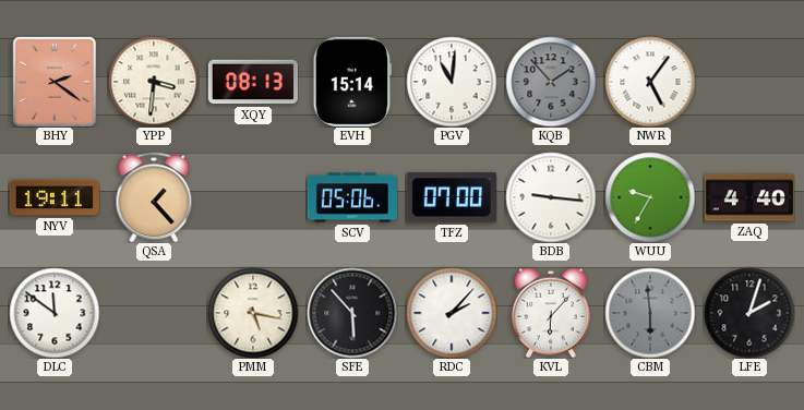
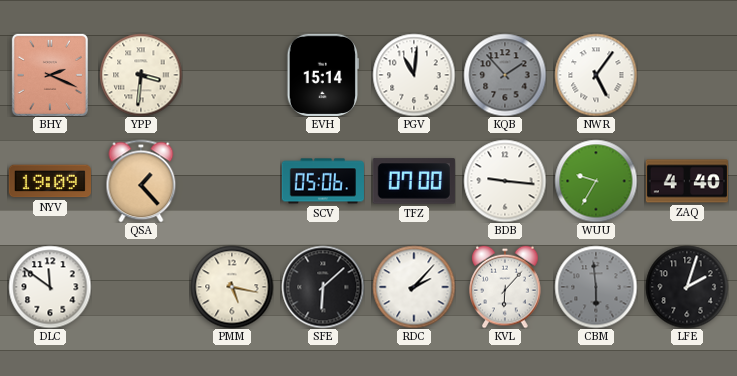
BHY: 2:21 -> 2:19
XQY: 08:13 -> none
NYV: 19:11 -> 19:09
SFE: 5:53 -> 6:08
